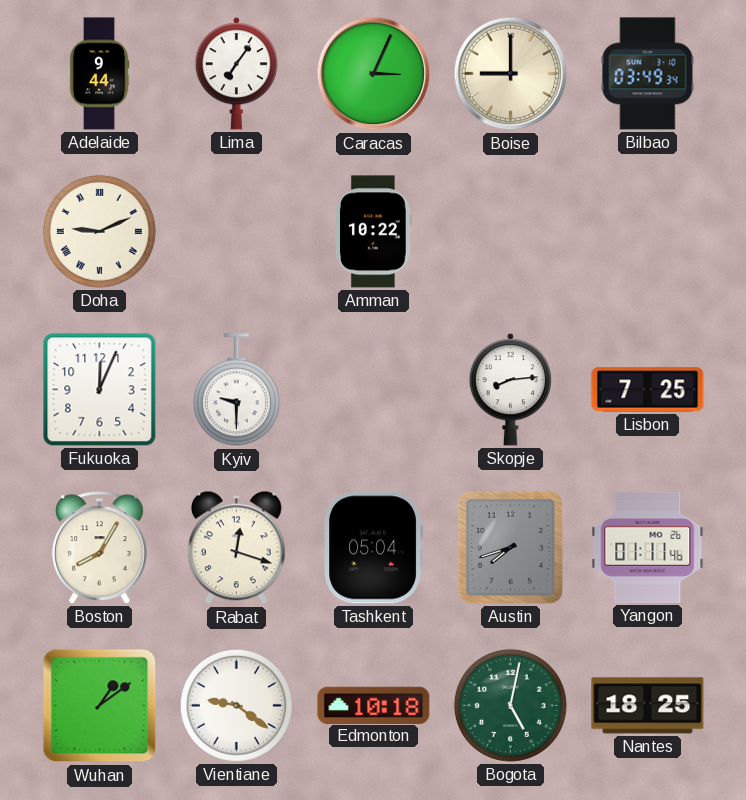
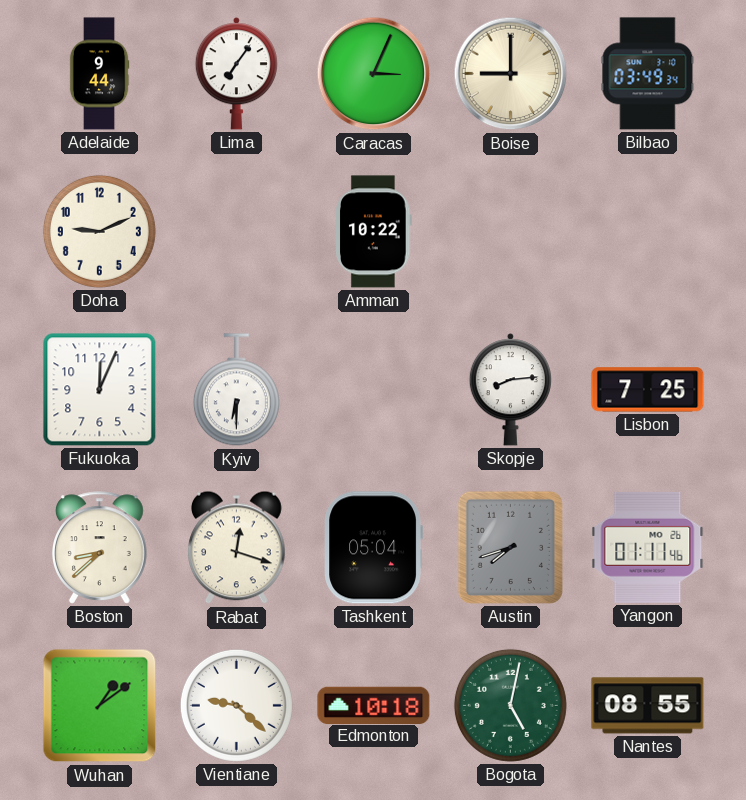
Doha numerals: Roman -> Arabic
Kyiv: 9:30 -> 6:30
Boston: 8:05 -> 8:38
Vientiane: 9:21 -> 9:22
Nantes: 18:25 -> 08:55
